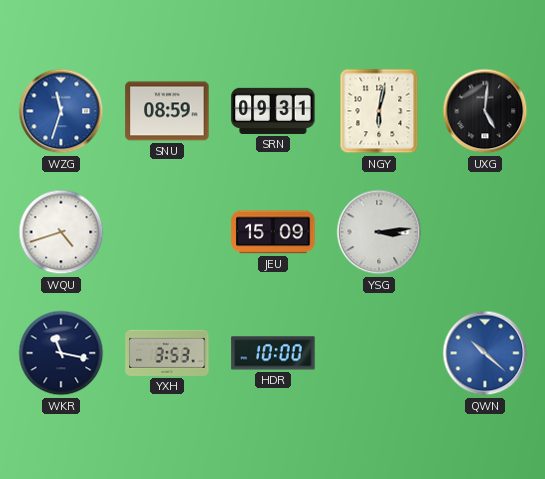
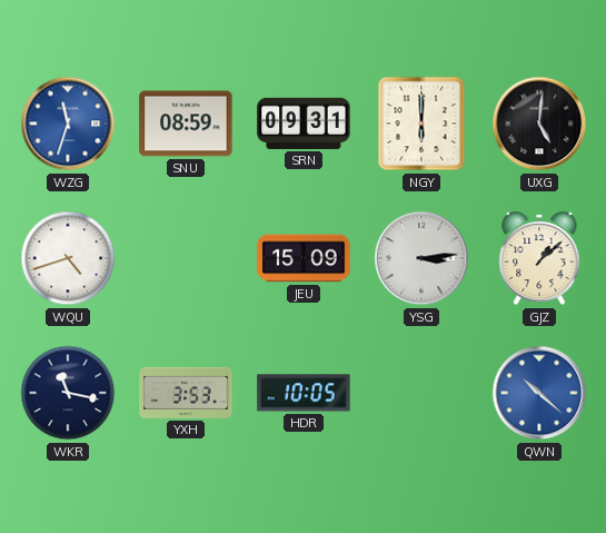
NGY: 6:02 -> 6:00
GJZ: none -> 1:08
HDR: 10:00 -> 10:05
